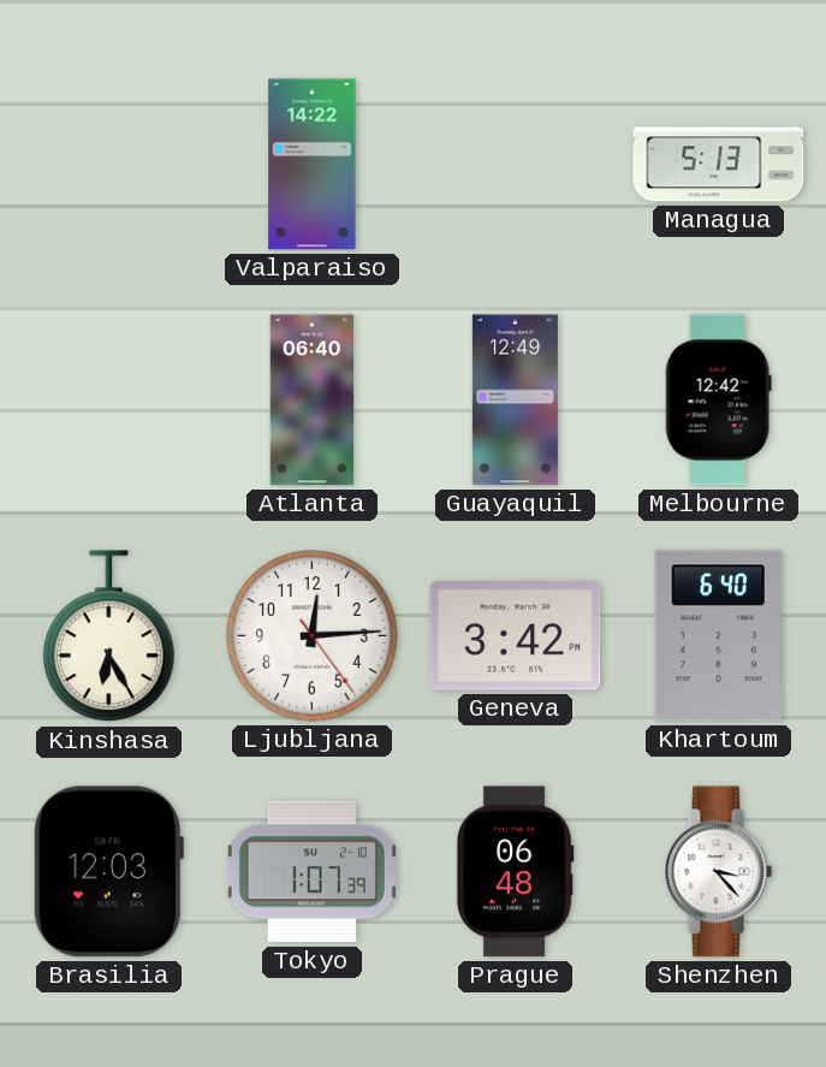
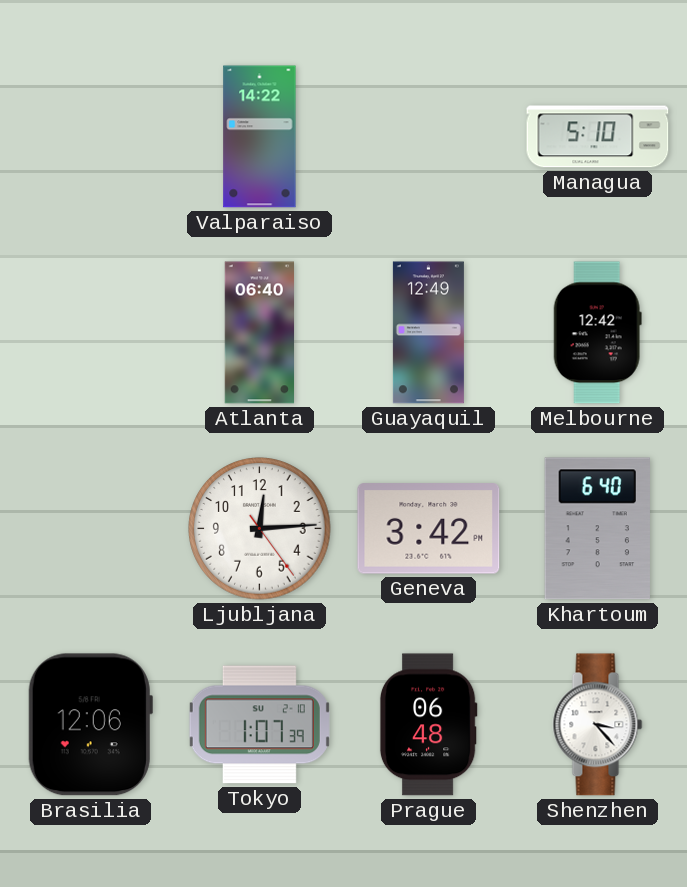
Managua: 5:13 -> 5:10
Kinshasa: 6:25 -> none
Brasilia: 12:03 -> 12:06
